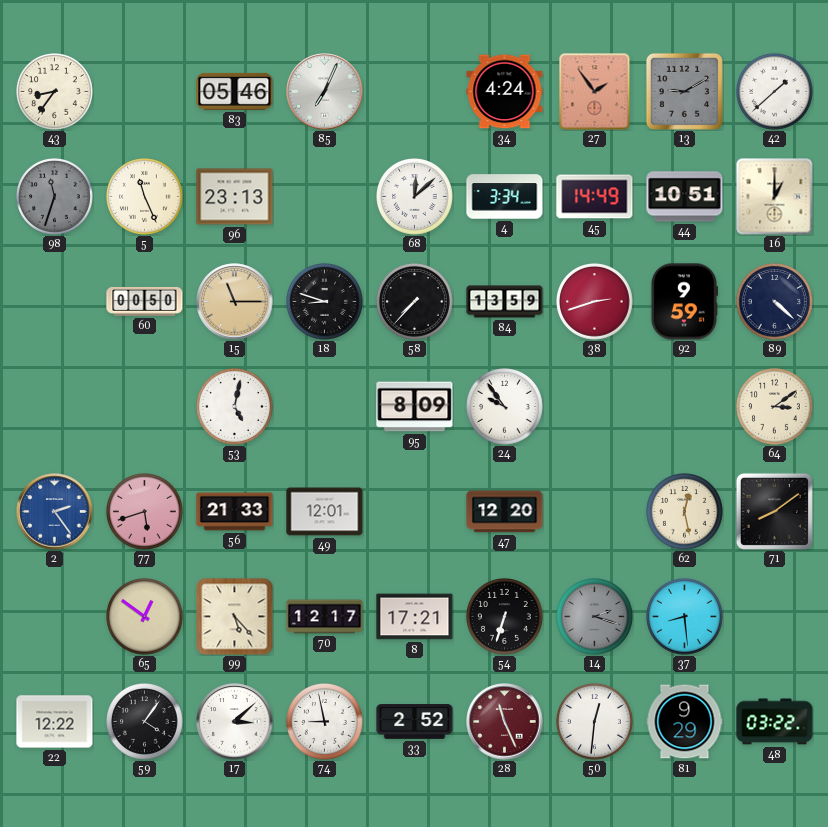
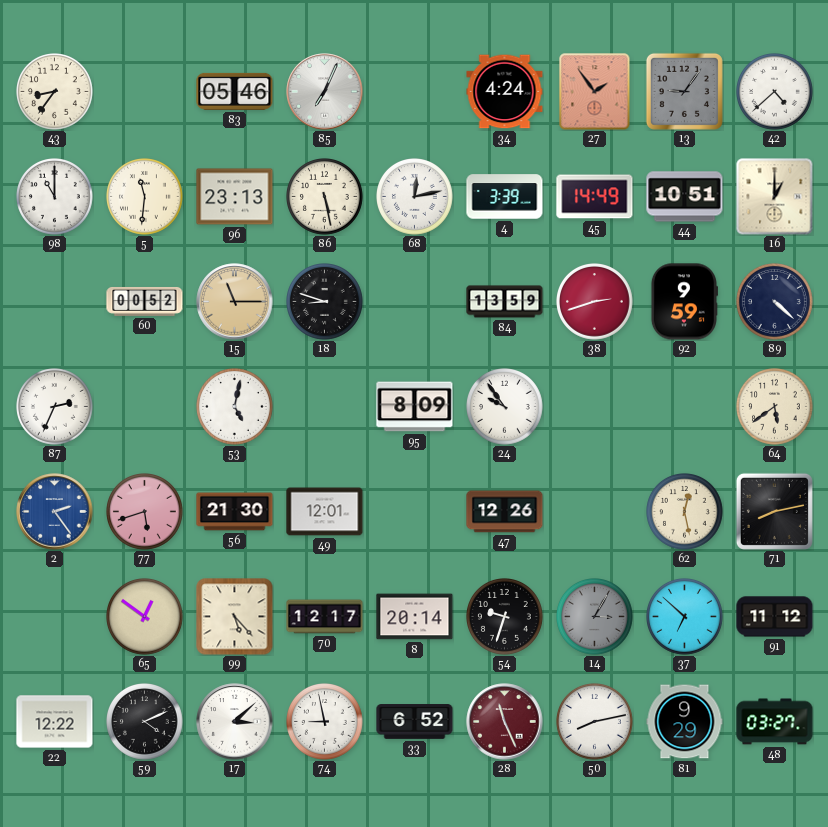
13: 9:10 -> 9:06
42: 1:38 -> 4:38
98: 11:33 -> 11:00
98 dial: grey -> white
5: 11:26 -> 11:31
86: none -> 5:28
68: 12:08 -> 12:13
4: 3:34 -> 3:39
60: 00:50 -> 00:52
58: 7:37 -> none
87: none -> 2:34
64: 3:09 -> 5:39
56: 21:33 -> 21:30
47: 12:20 -> 12:26
71: 8:09 -> 8:13
8: 17:21 -> 20:14
54: 6:33 -> 9:33
14: 2:18 -> 3:05
37: 8:29 -> 6:52
91: none -> 11:12
59: 4:06 -> 4:11
33: 2:52 -> 6:52
50: 12:31 -> 8:13
48: 03:22 -> 03:27
